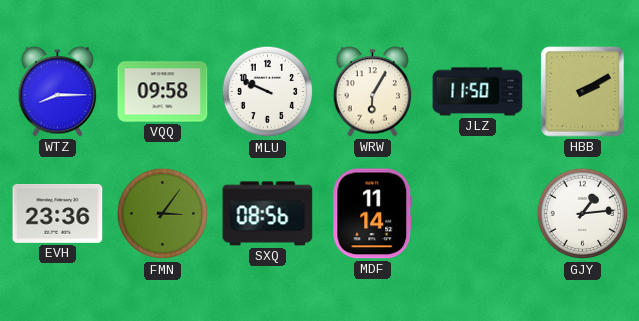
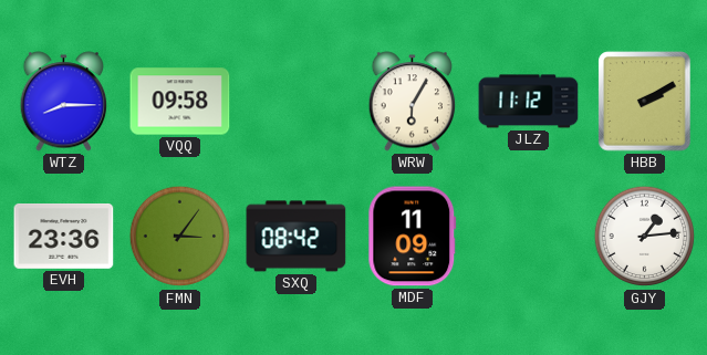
MLU: 9:49 -> none
JLZ: 11:50 -> 11:12
SXQ: 08:56 -> 08:42
MDF: 11:14 -> 11:09
